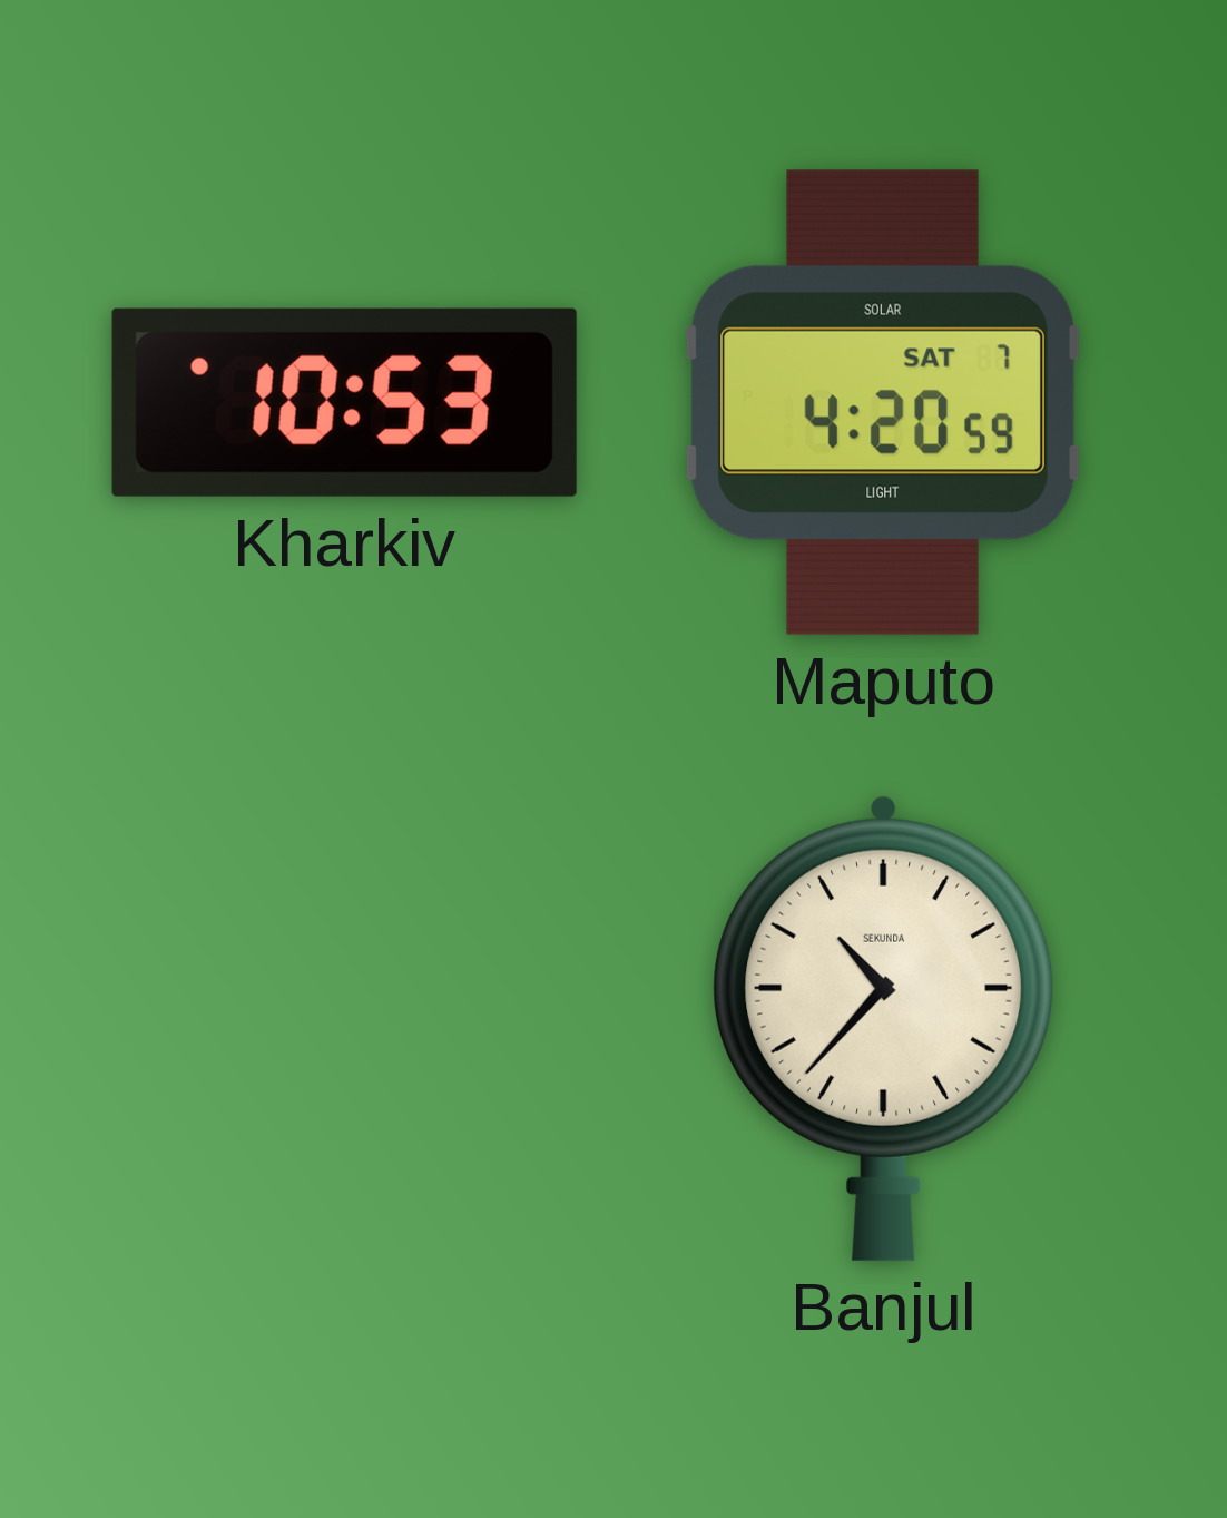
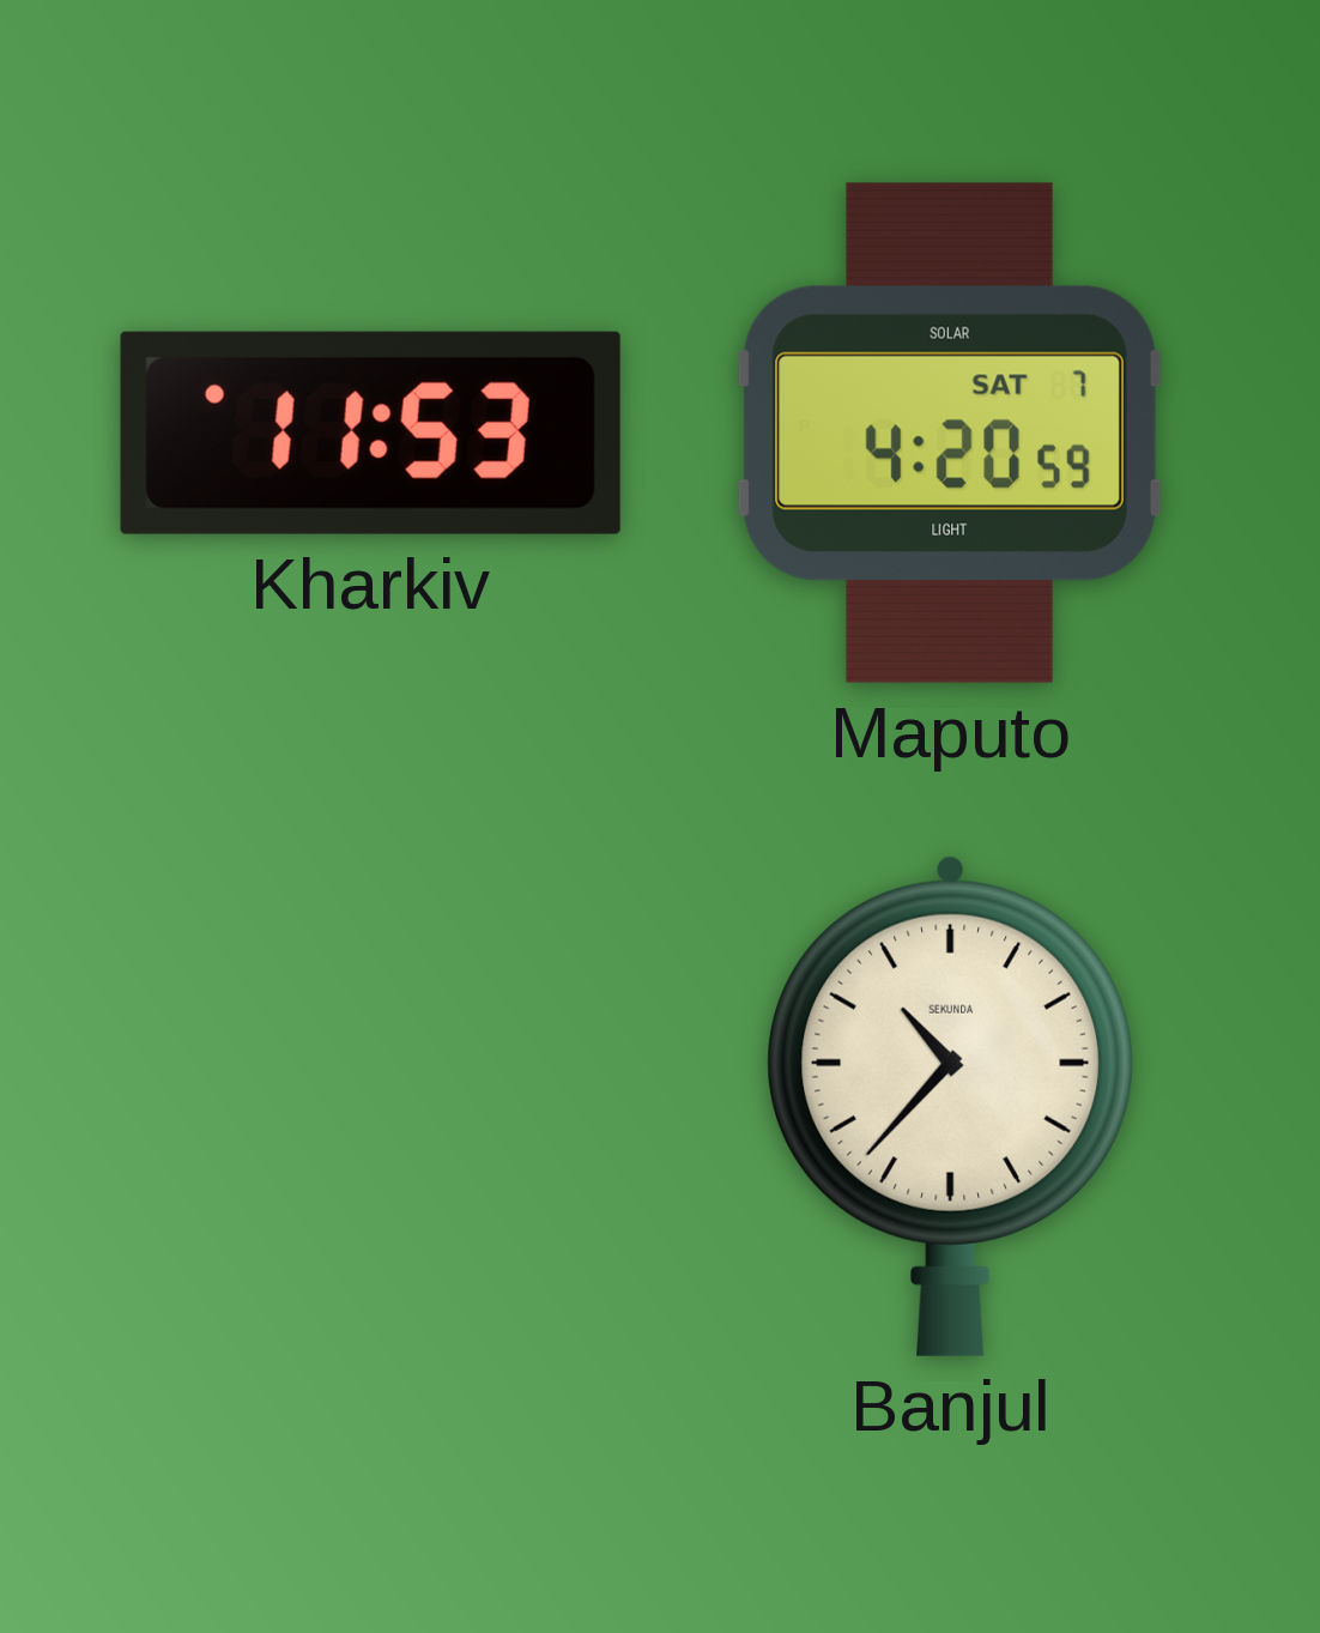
Kharkiv: 10:53 -> 11:53
